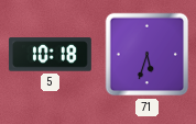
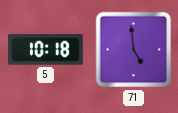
71: 5:33 -> 4:59
